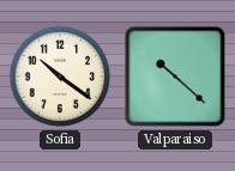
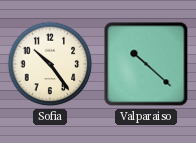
Sofia: 10:21 -> 10:24
